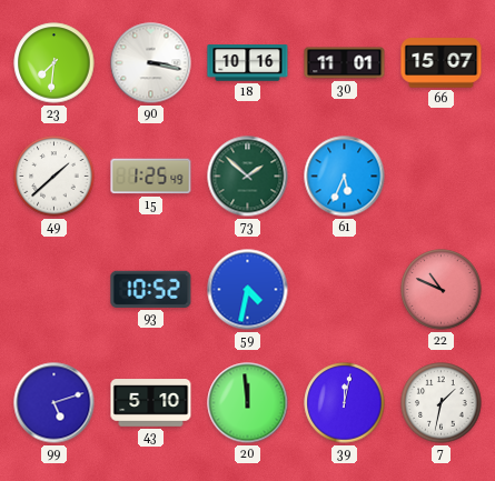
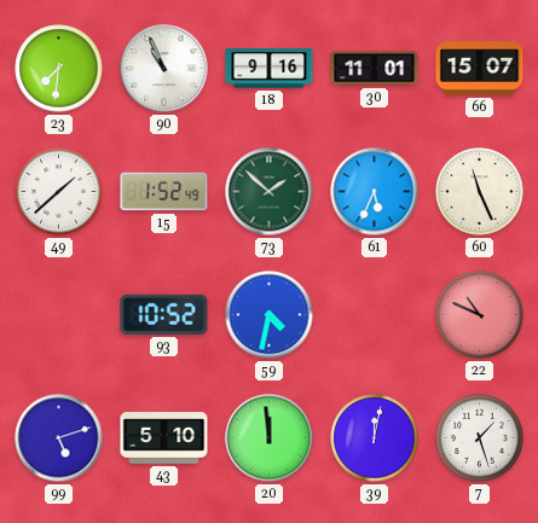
90: 3:17 -> 10:56
18: 10:16 -> 9:16
15: 1:25 -> 1:52
60: none -> 11:26
7: 1:32 -> 1:27
